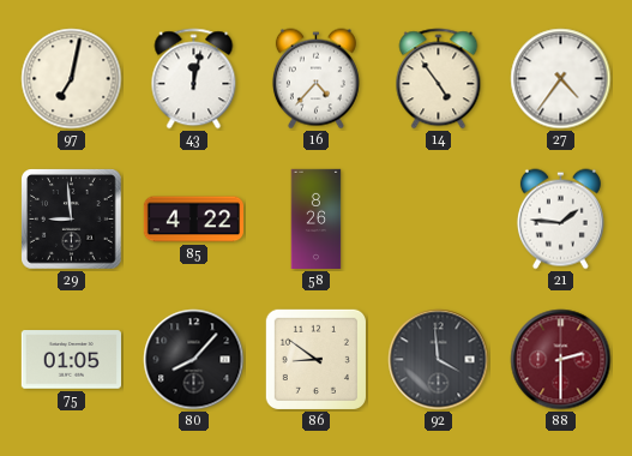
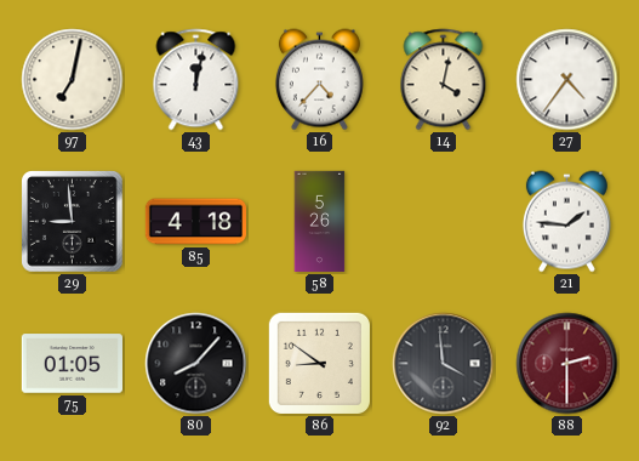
14: 4:54 -> 4:02
85: 4:22 -> 4:18
58: 8:26 -> 5:26
